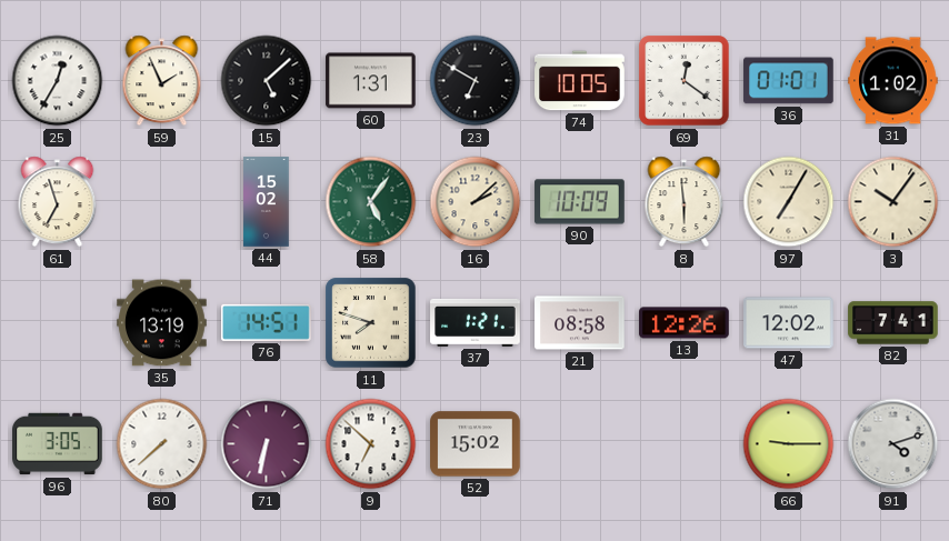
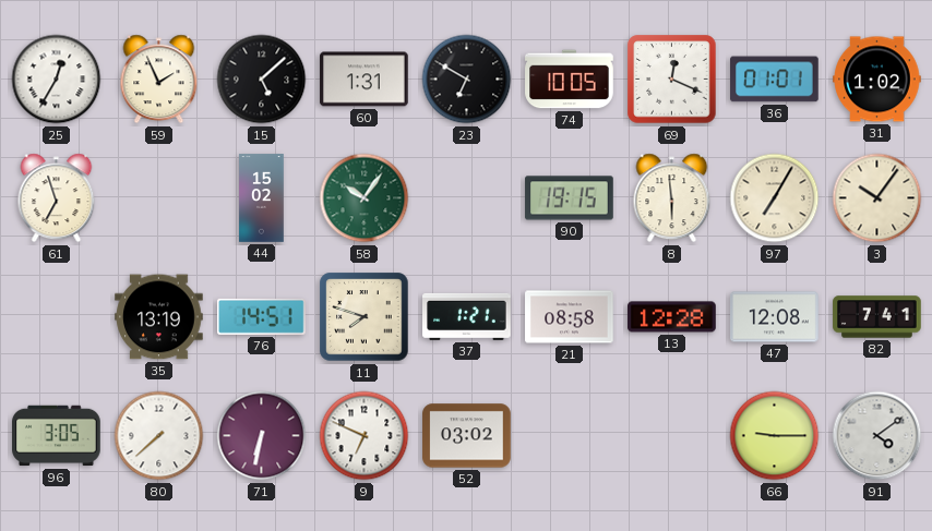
69: 12:21 -> 12:19
58: 5:06 -> 10:06
16: 2:08 -> none
90: 10:09 -> 19:15
13: 12:26 -> 12:28
47: 12:02 -> 12:08
9: 6:52 -> 6:49
52: 15:02 -> 03:02
91: 4:12 -> 4:09
